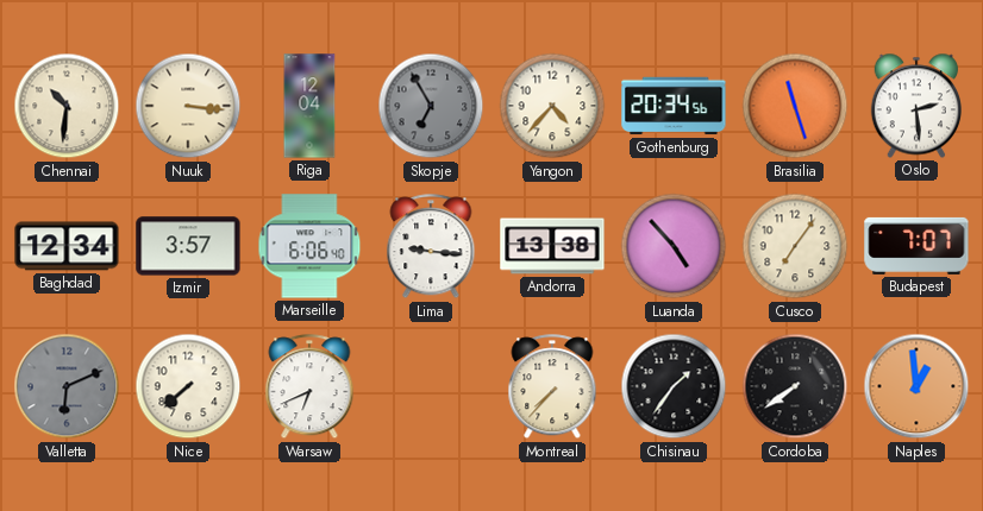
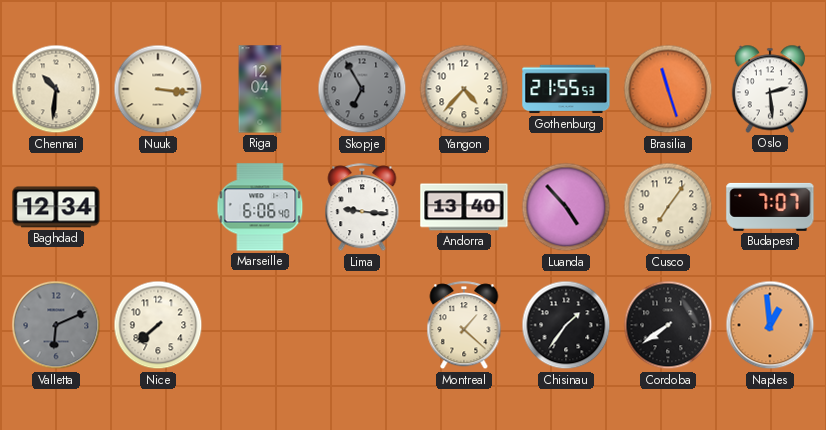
Gothenburg: 20:34 -> 21:55
Izmir: 3:57 -> none
Andorra: 13:38 -> 13:40
Warsaw: 6:41 -> none
Montreal: 7:37 -> 1:22
